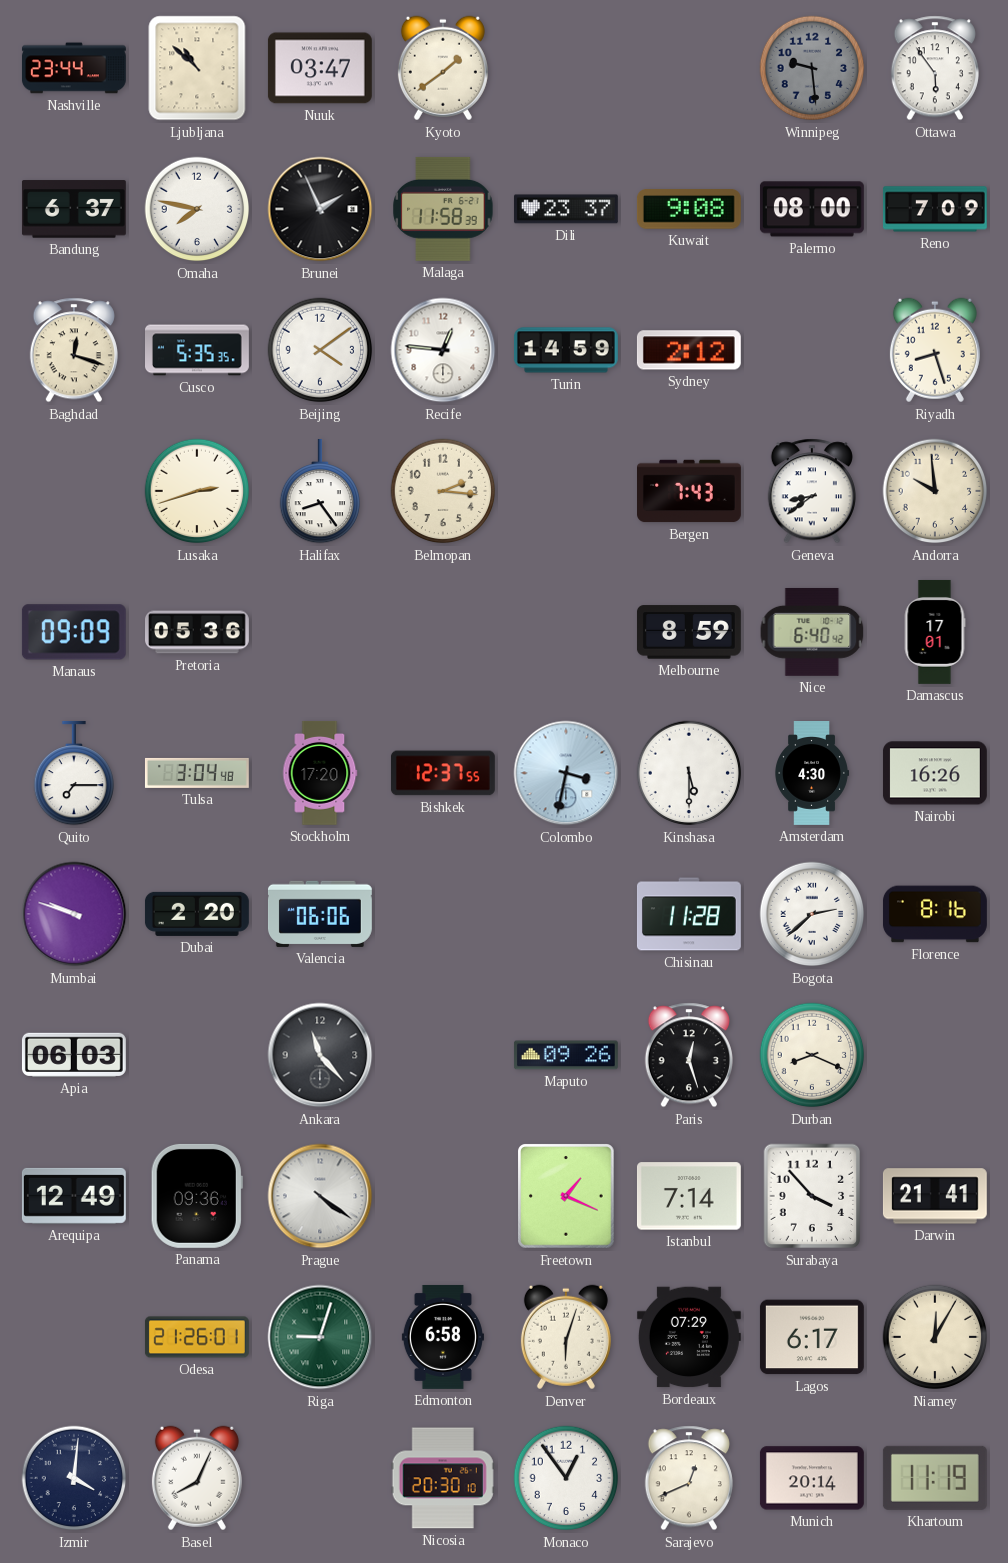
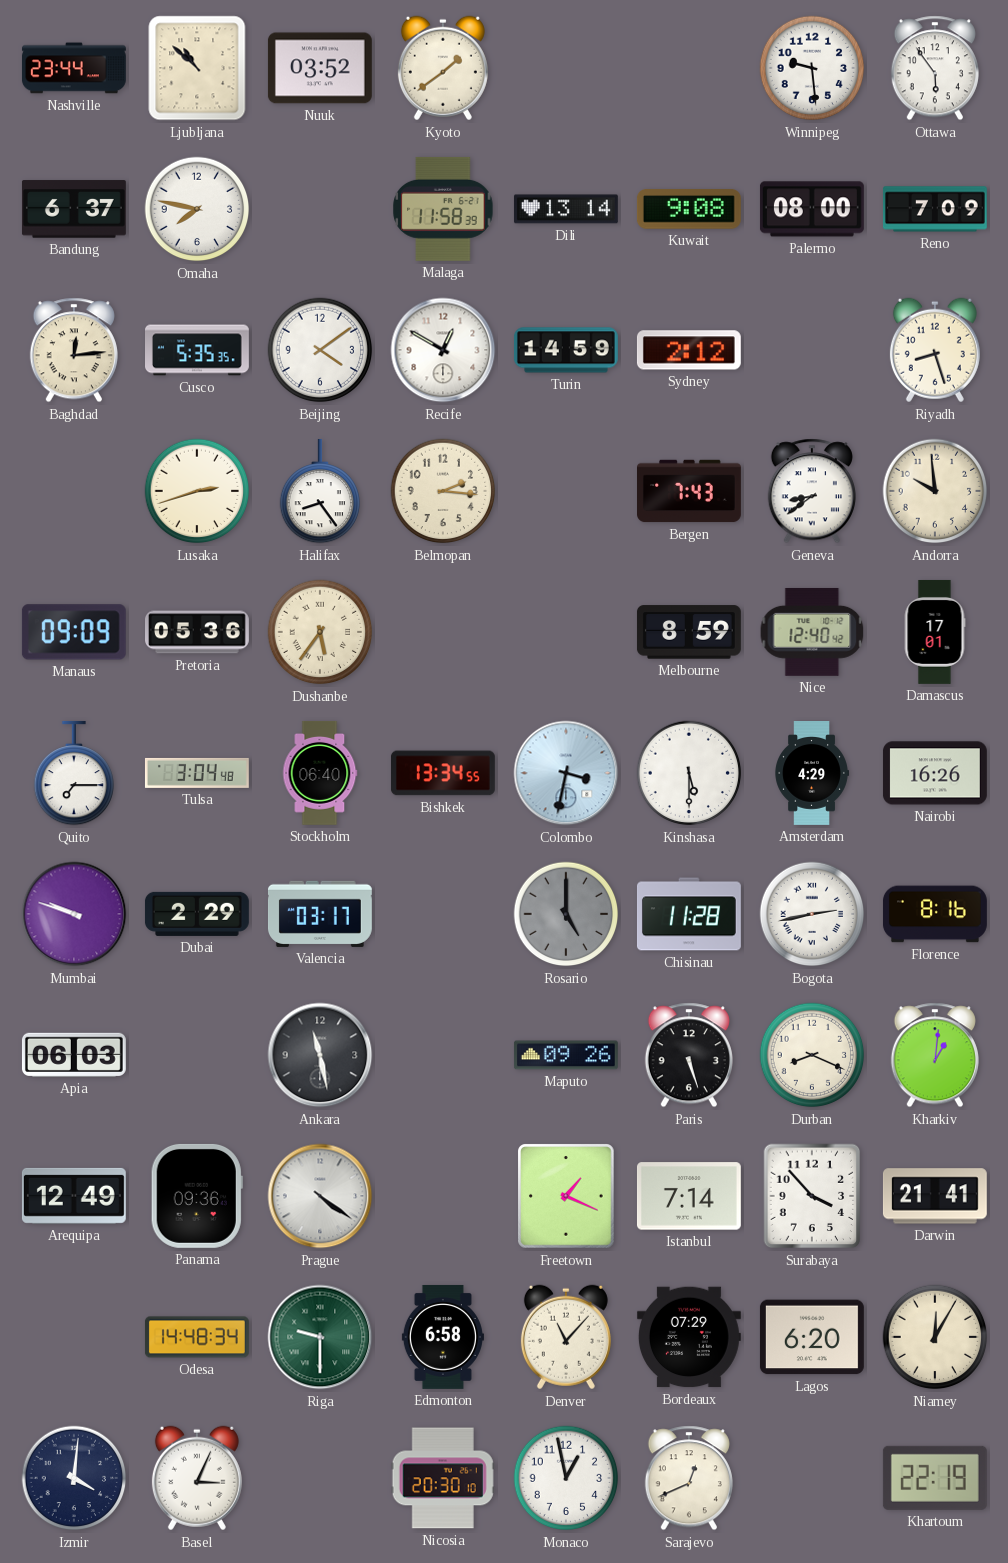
Nuuk: 03:47 -> 03:52
Winnipeg dial: grey -> white
Brunei: 1:56 -> none
Dili: 23:37 -> 13:14
Baghdad: 12:18 -> 12:14
Recife: 12:46 -> 12:50
Dushanbe: none -> 5:36
Nice: 6:40 -> 12:40
Stockholm: 17:20 -> 06:40
Bishkek: 12:37 -> 13:34
Amsterdam: 4:30 -> 4:29
Dubai: 2:20 -> 2:29
Valencia: 06:06 -> 03:17
Rosario: none -> 5:00
Bogota: 2:38 -> 2:43
Ankara: 11:23 -> 11:28
Paris: 12:27 -> 5:27
Kharkiv: none -> 1:01
Odesa: 21:26 -> 14:48
Riga: 9:03 -> 9:30
Denver: 6:03 -> 11:07
Lagos: 6:17 -> 6:20
Basel: 8:04 -> 3:04
Monaco: 12:54 -> 12:58
Munich: 20:14 -> none
Khartoum: 11:19 -> 22:19
